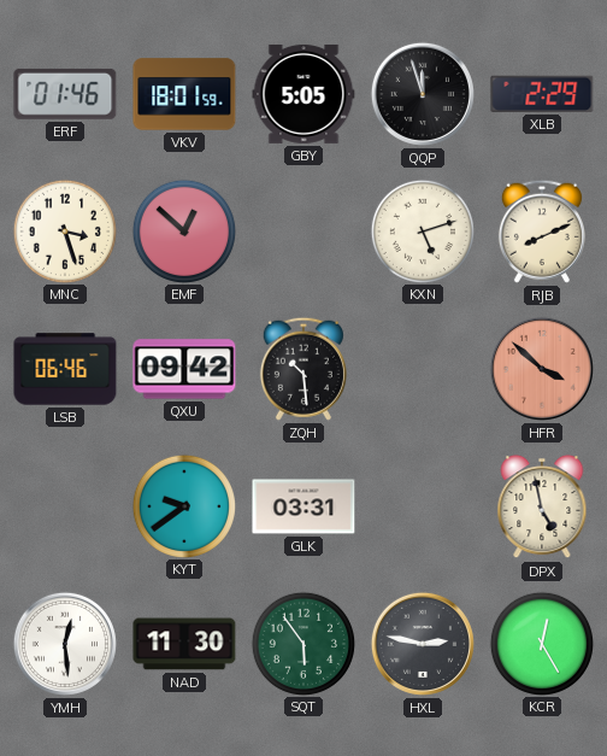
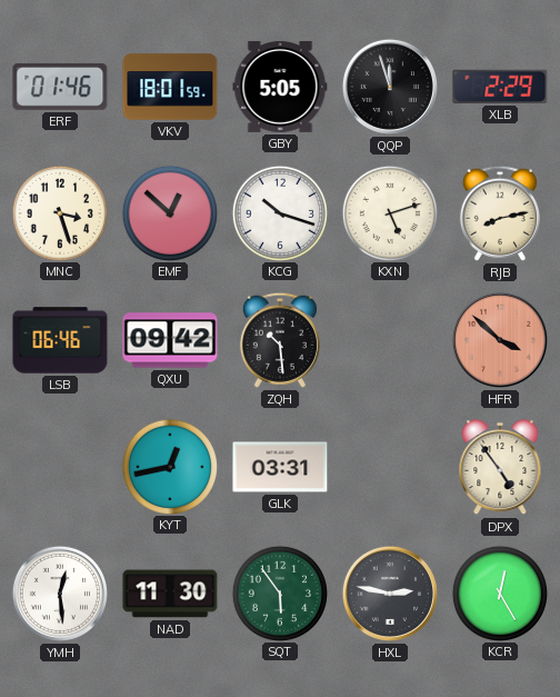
KCG: none -> 10:18
RJB: 8:11 -> 8:13
KYT: 9:39 -> 12:43
DPX: 4:58 -> 4:54
